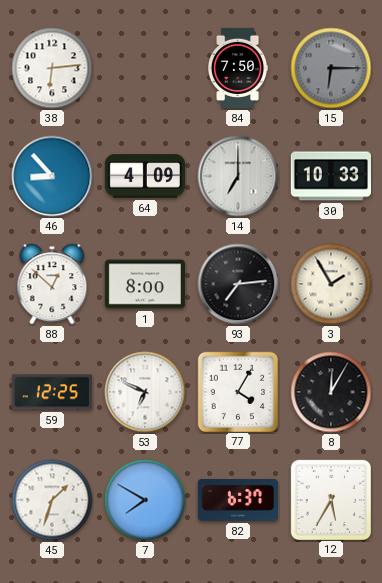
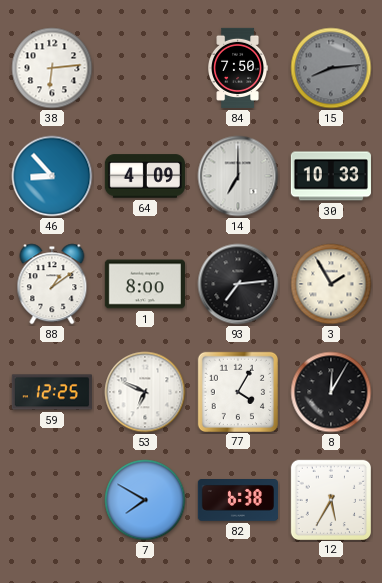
15: 6:15 -> 8:14
88: 12:52 -> 1:09
45: 1:33 -> none
82: 6:37 -> 6:38
